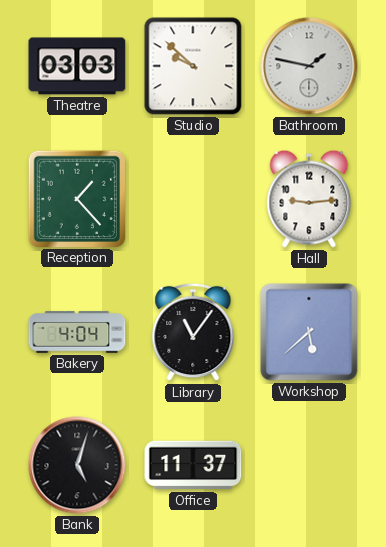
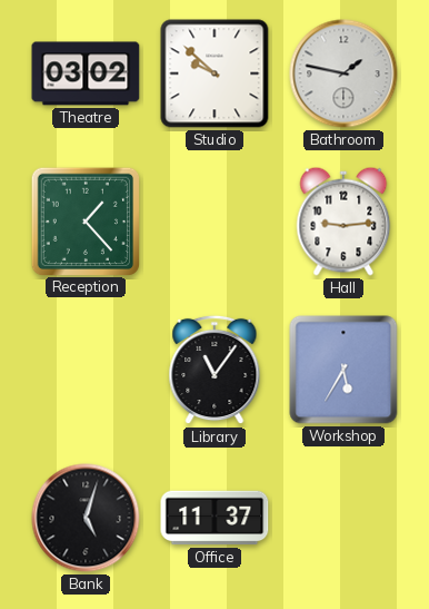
Theatre: 03:03 -> 03:02
Bakery: 4:04 -> none
Workshop: 5:38 -> 5:35
